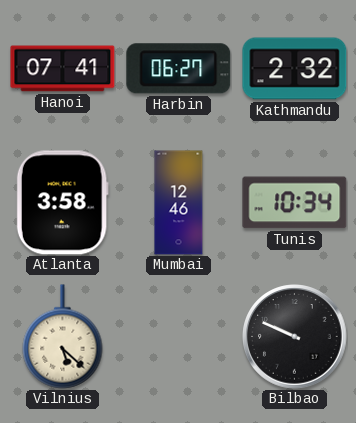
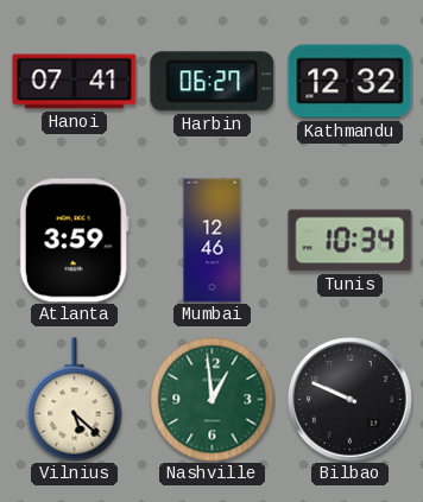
Kathmandu: 2:32 -> 12:32
Atlanta: 3:58 -> 3:59
Nashville: none -> 12:59
